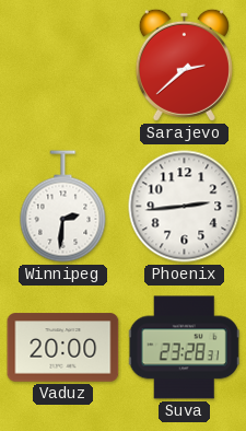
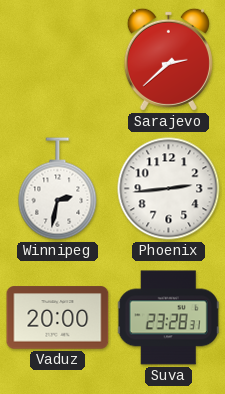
Winnipeg: 2:31 -> 2:32
